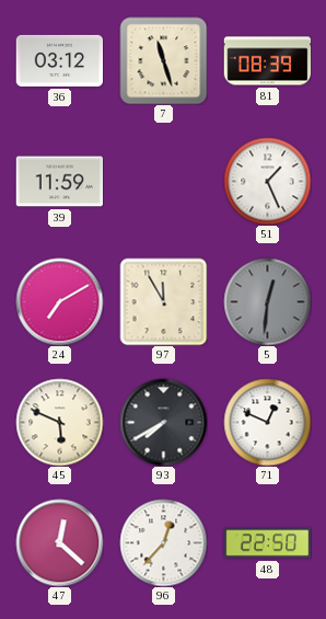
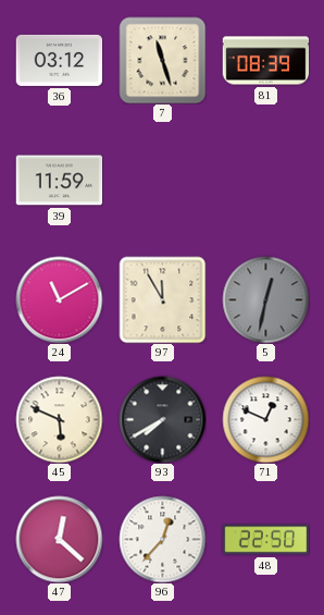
51: 1:26 -> none
24: 7:10 -> 11:10
5: 12:31 -> 12:32
